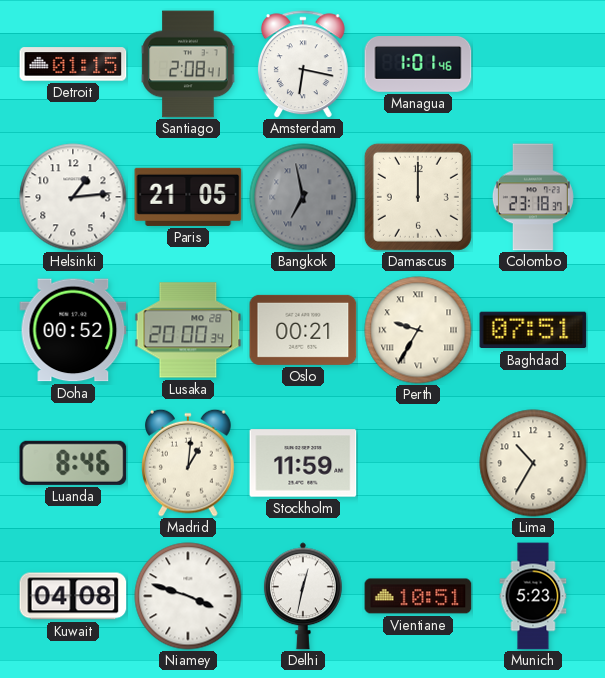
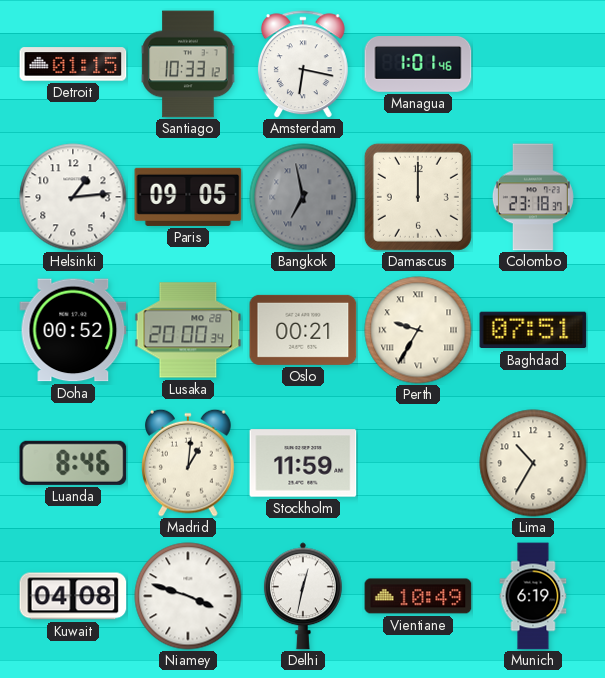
Santiago: 2:08 -> 10:33
Paris: 21:05 -> 09:05
Vientiane: 10:51 -> 10:49
Munich: 5:23 -> 6:19
